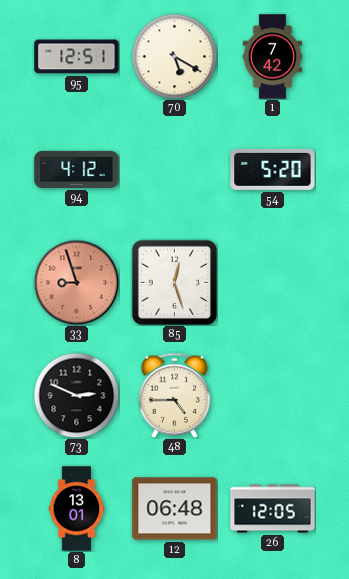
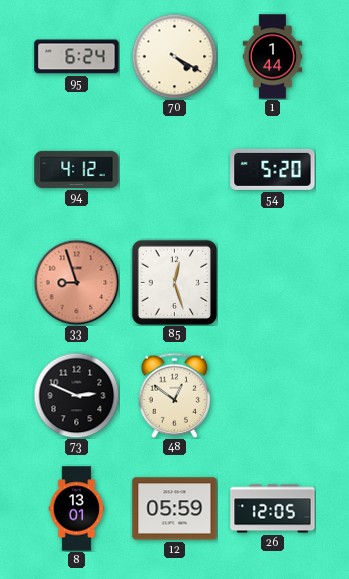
95: 12:51 -> 6:24
70: 5:20 -> 4:20
1: 7:42 -> 1:44
48: 4:45 -> 12:51
12: 06:48 -> 05:59
